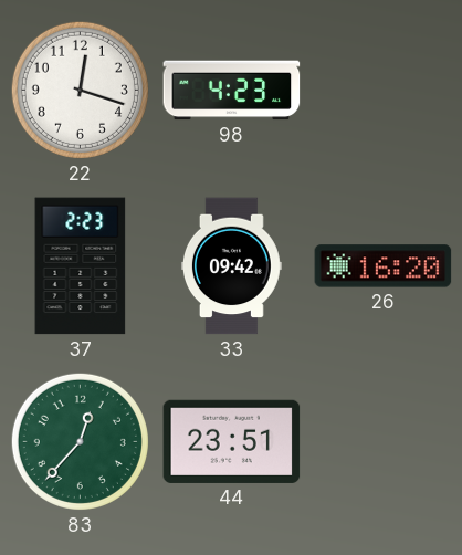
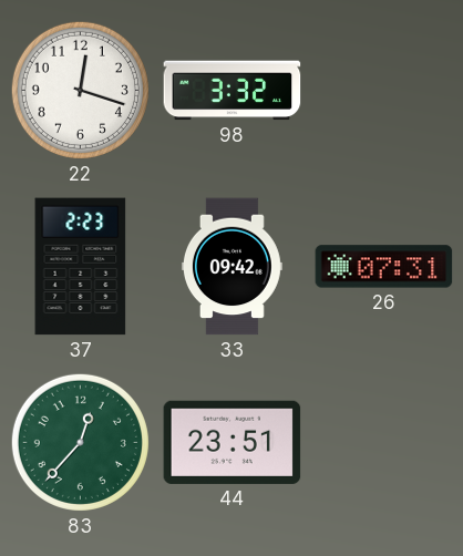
98: 4:23 -> 3:32
26: 16:20 -> 07:31
